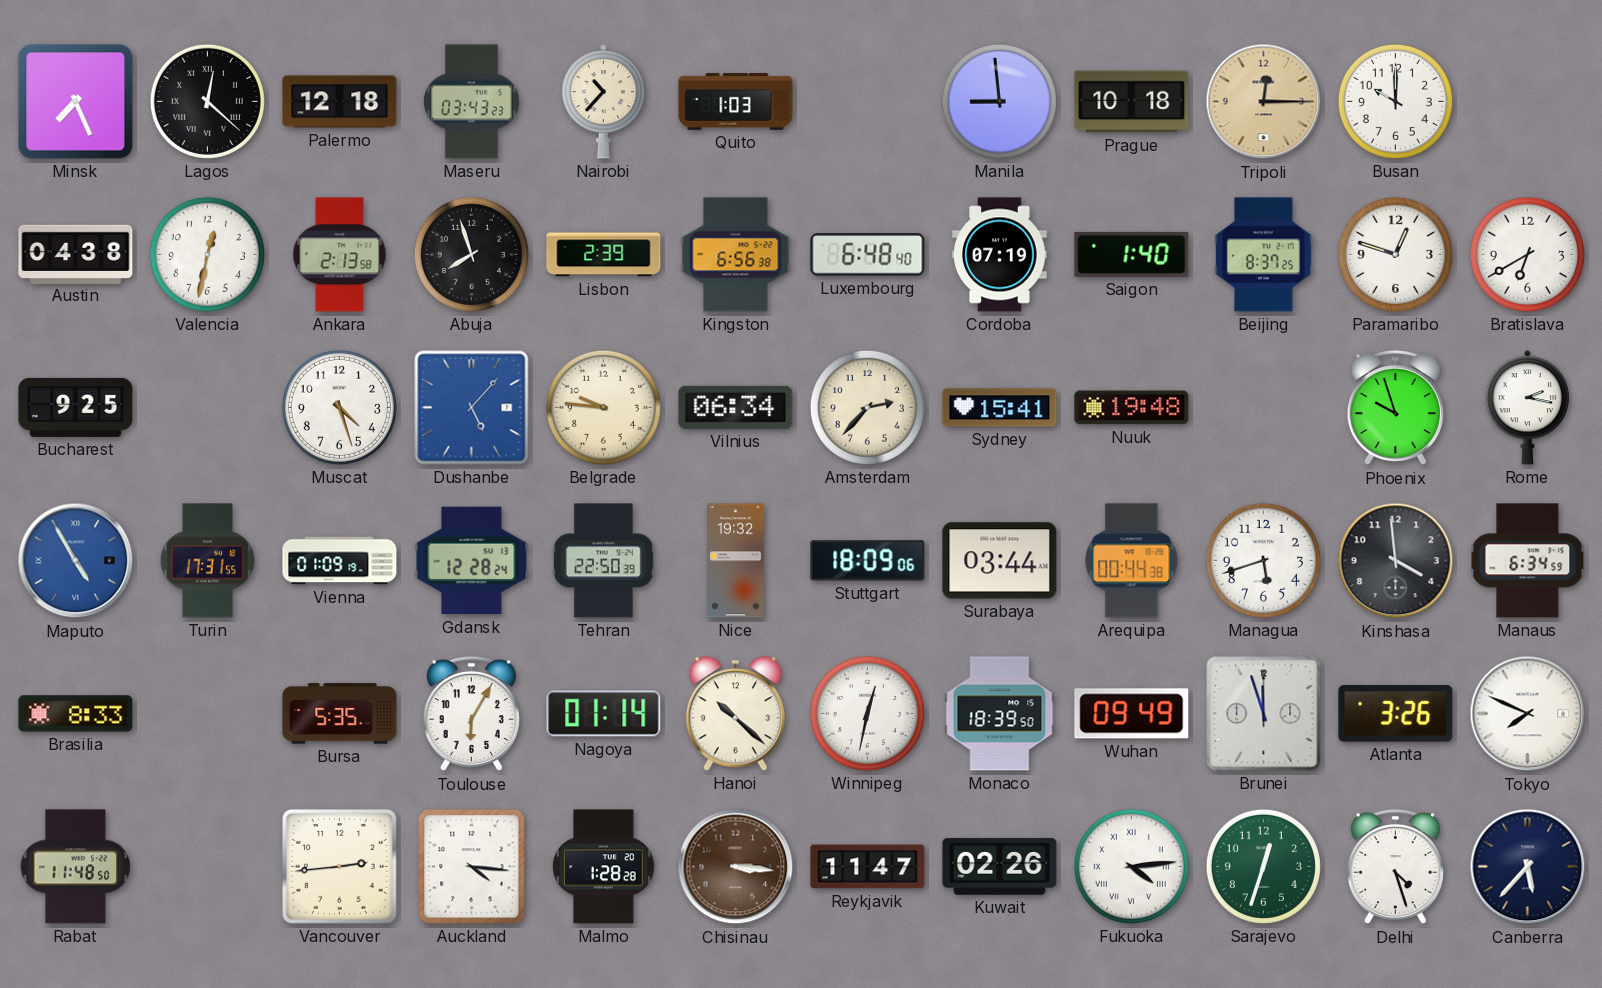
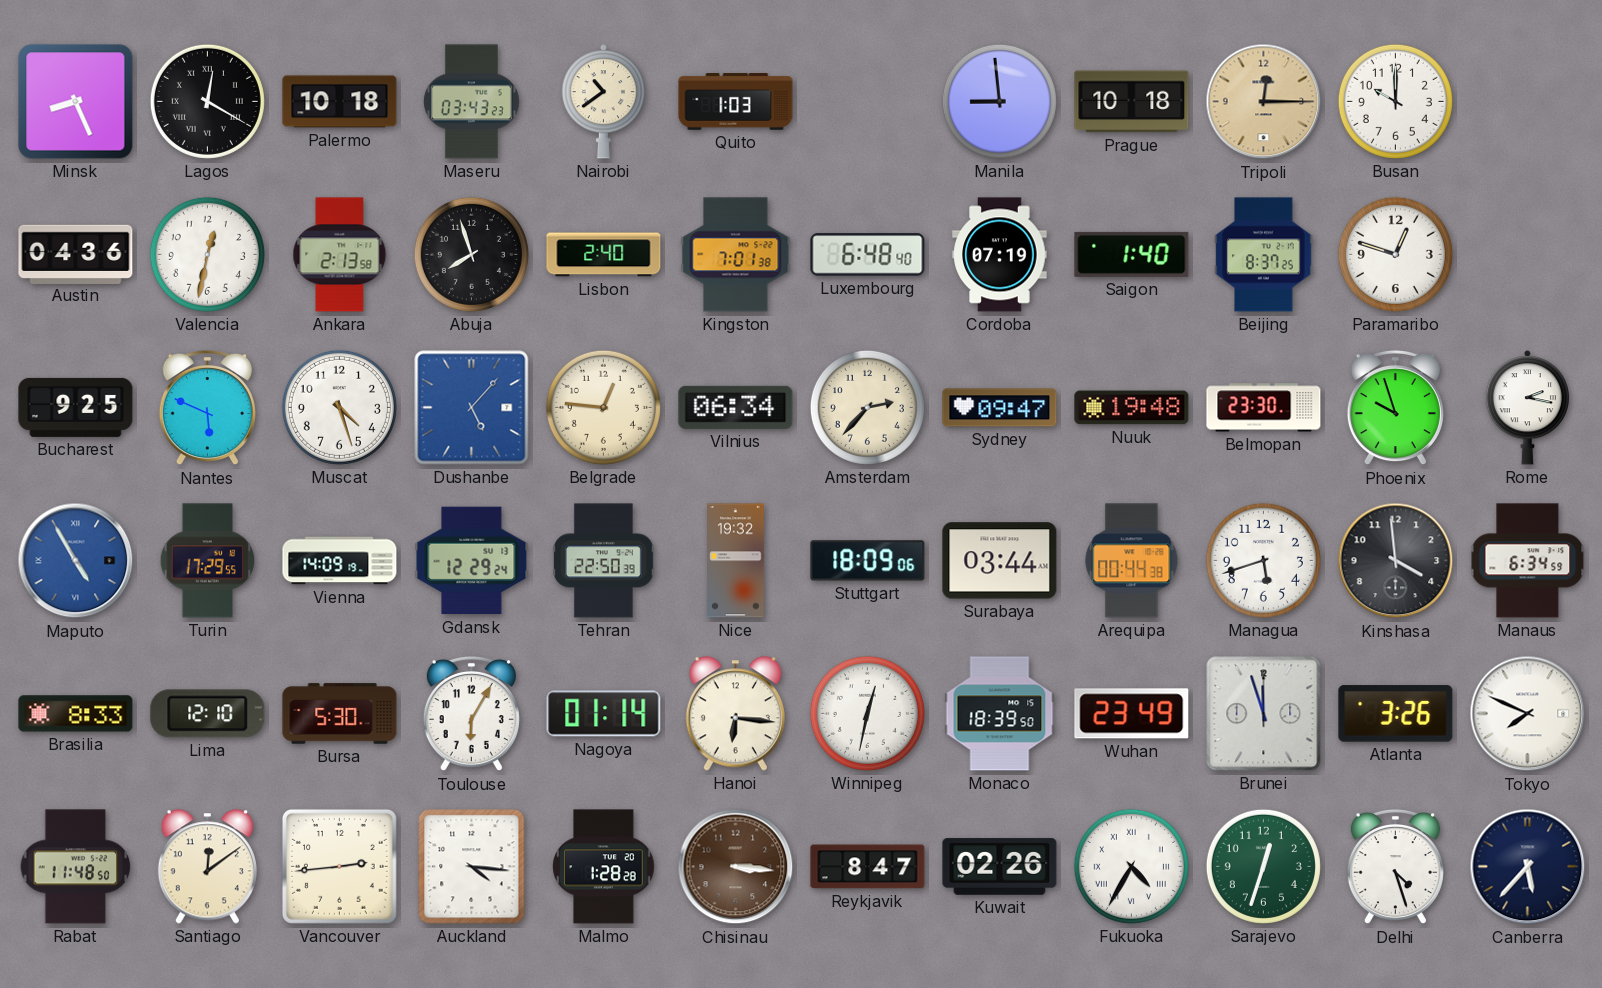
Minsk: 7:26 -> 8:26
Lagos: 12:22 -> 12:20
Palermo: 12:18 -> 10:18
Nairobi: 10:37 -> 10:39
Austin: 04:38 -> 04:36
Lisbon: 2:39 -> 2:40
Kingston: 6:56 -> 7:01
Bratislava: 6:40 -> none
Nantes: none -> 5:49
Belgrade: 9:46 -> 12:46
Sydney: 15:41 -> 09:47
Belmopan: none -> 23:30
Turin: 17:31 -> 17:29
Vienna: 01:09 -> 14:09
Gdansk: 12:28 -> 12:29
Lima: none -> 12:10
Bursa: 5:35 -> 5:30
Hanoi: 10:22 -> 6:16
Wuhan: 09:49 -> 23:49
Santiago: none -> 12:09
Reykjavik: 11:47 -> 8:47
Fukuoka: 4:14 -> 4:35
